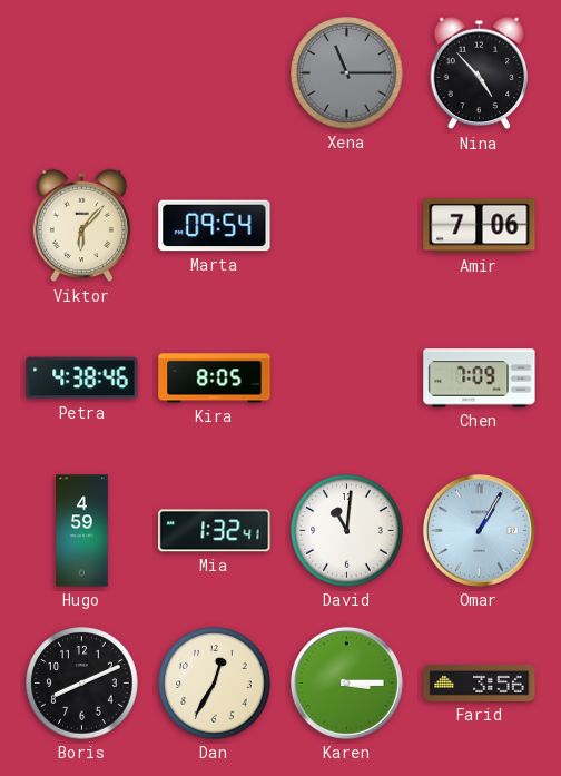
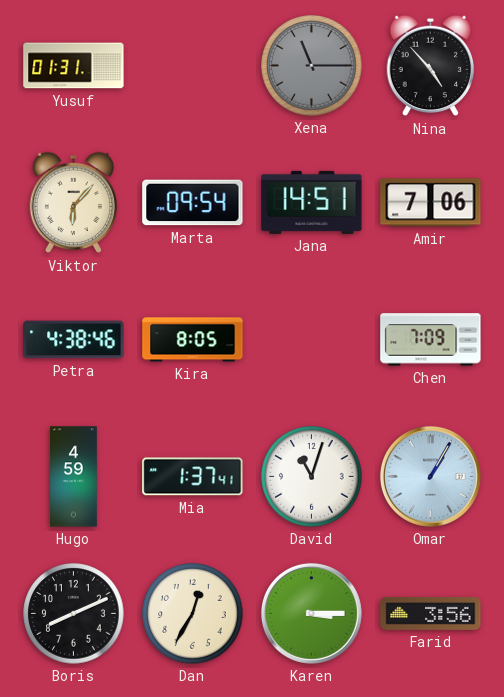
Yusuf: none -> 01:31
Jana: none -> 14:51
Mia: 1:32 -> 1:37
David: 11:01 -> 11:03
